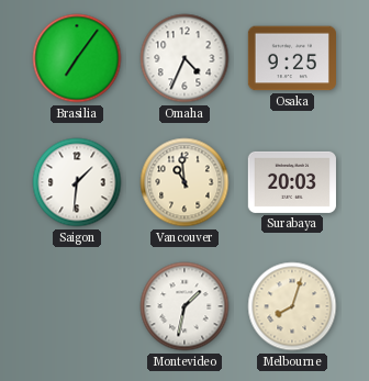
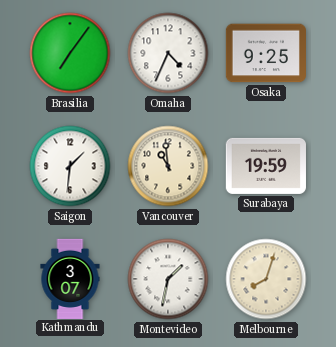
Surabaya: 20:03 -> 19:59
Kathmandu: none -> 3:07
